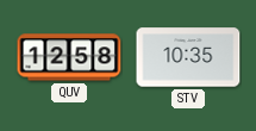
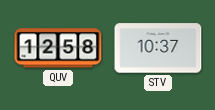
STV: 10:35 -> 10:37
